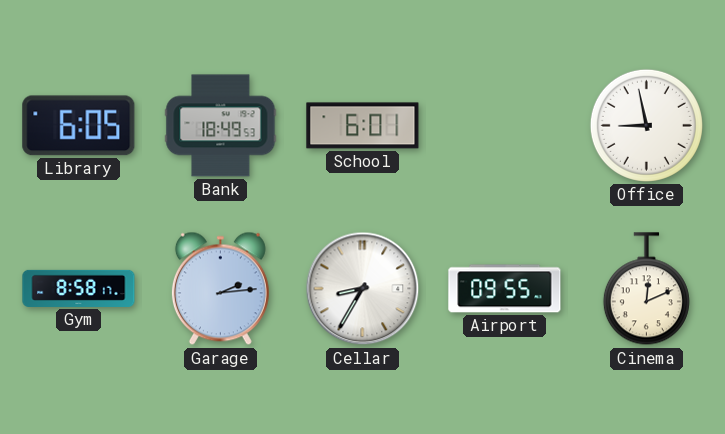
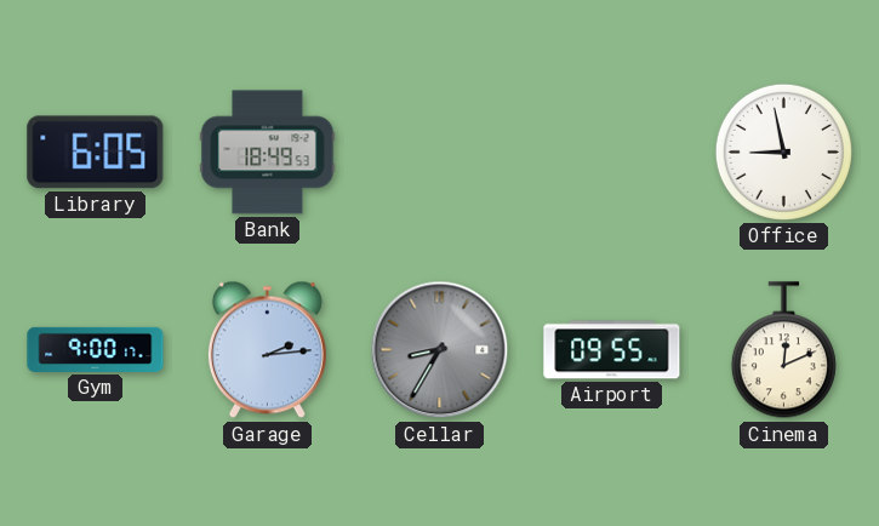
School: 6:01 -> none
Gym: 8:58 -> 9:00
Cellar dial: white -> grey
